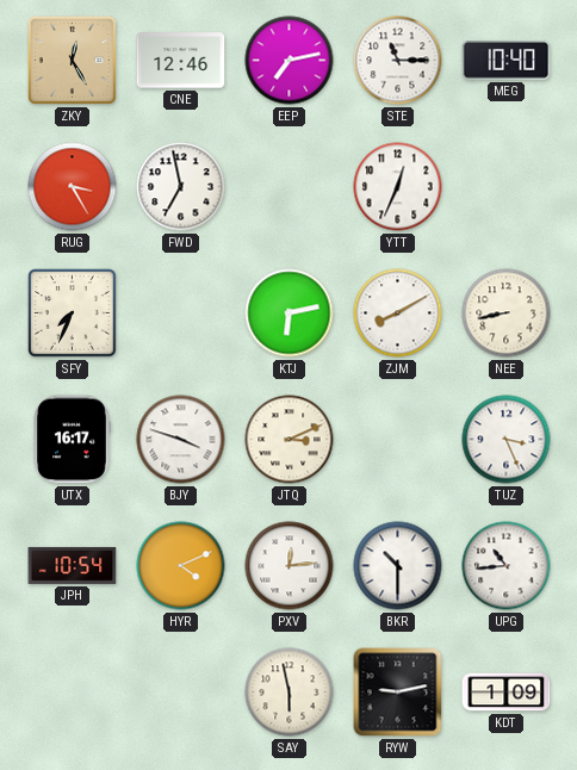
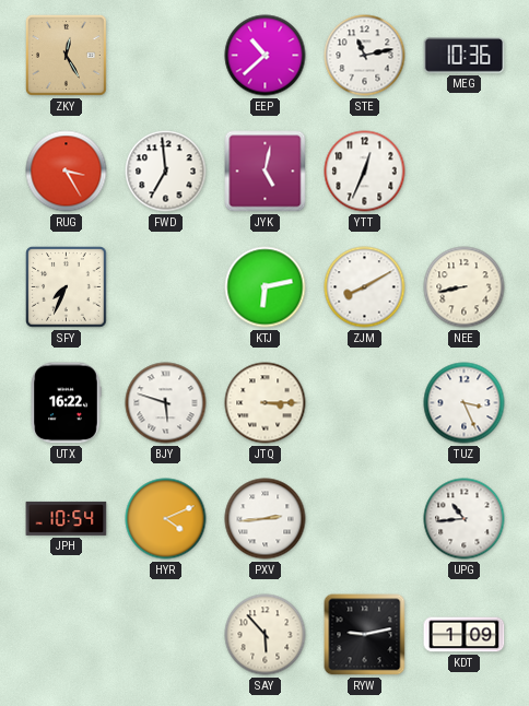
CNE: 12:46 -> none
EEP: 7:13 -> 10:38
STE: 11:15 -> 11:13
MEG: 10:40 -> 10:36
FWD: 6:58 -> 6:59
JYK: none -> 5:02
UTX: 16:17 -> 16:22
BJY: 3:48 -> 5:48
JTQ: 3:11 -> 3:15
PXV: 12:14 -> 2:44
BKR: 10:30 -> none
SAY: 5:58 -> 5:53
